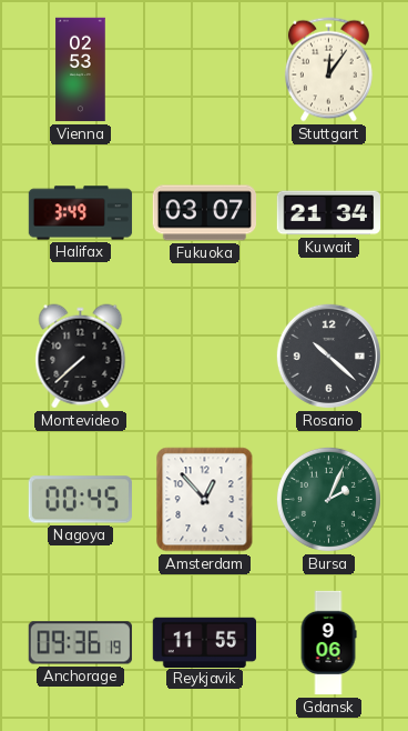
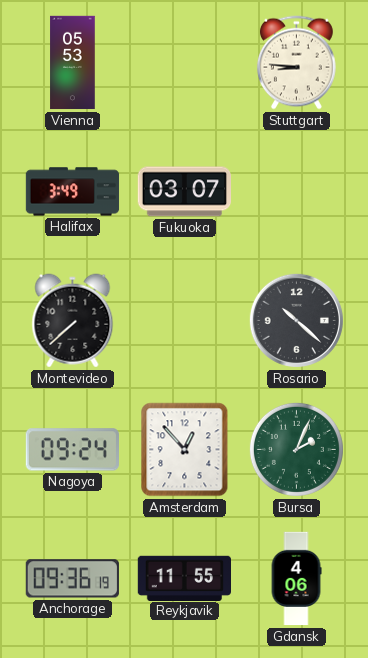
Vienna: 02:53 -> 05:53
Stuttgart: 12:06 -> 8:46
Kuwait: 21:34 -> none
Nagoya: 00:45 -> 09:24
Gdansk: 9:06 -> 4:06
